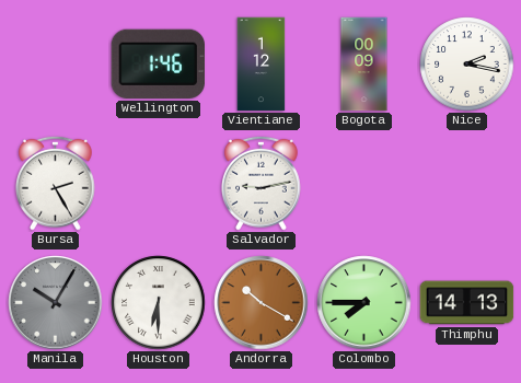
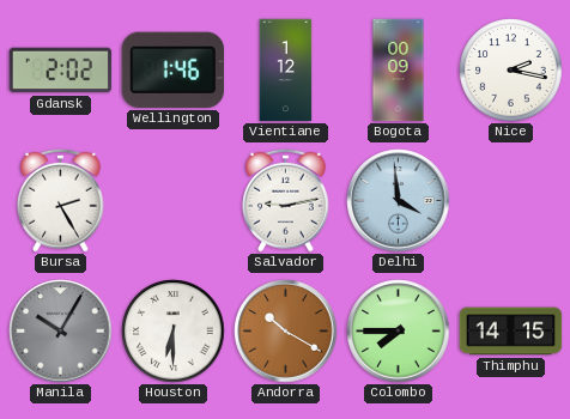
Gdansk: none -> 2:02
Delhi: none -> 3:59
Thimphu: 14:13 -> 14:15
